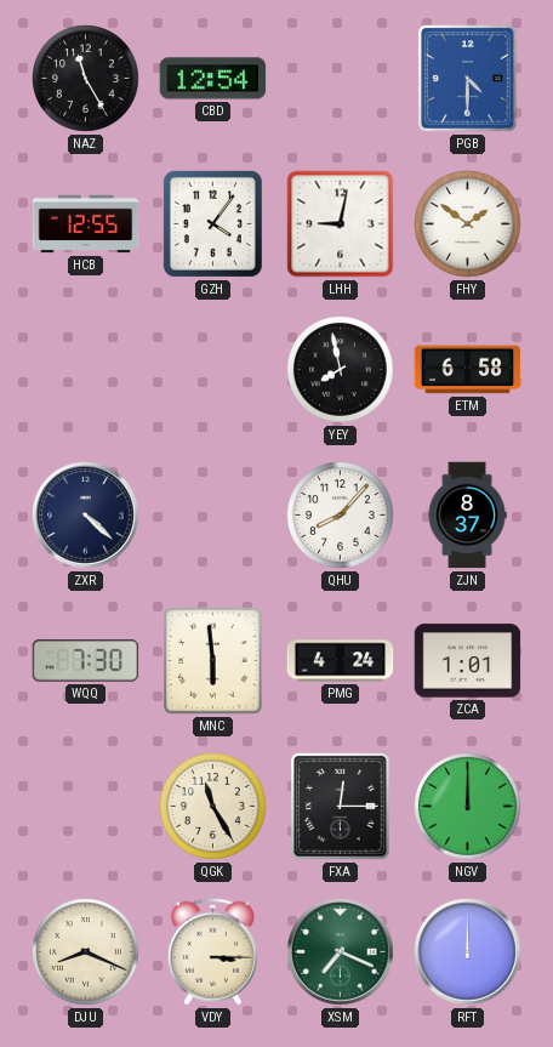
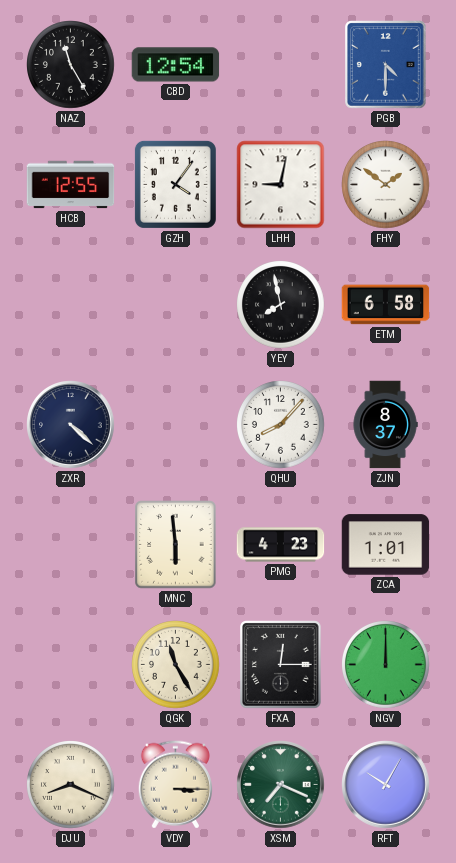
WQQ: 7:30 -> none
PMG: 4:24 -> 4:23
RFT: 12:00 -> 10:05
